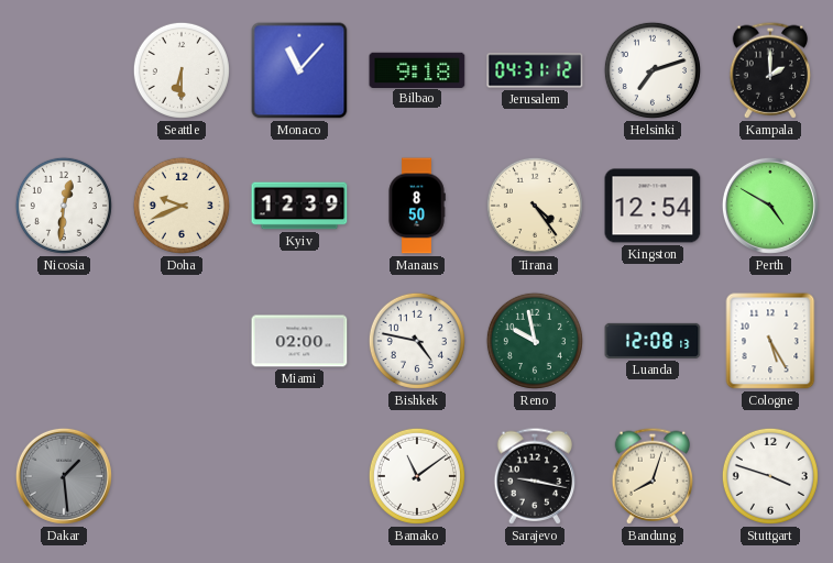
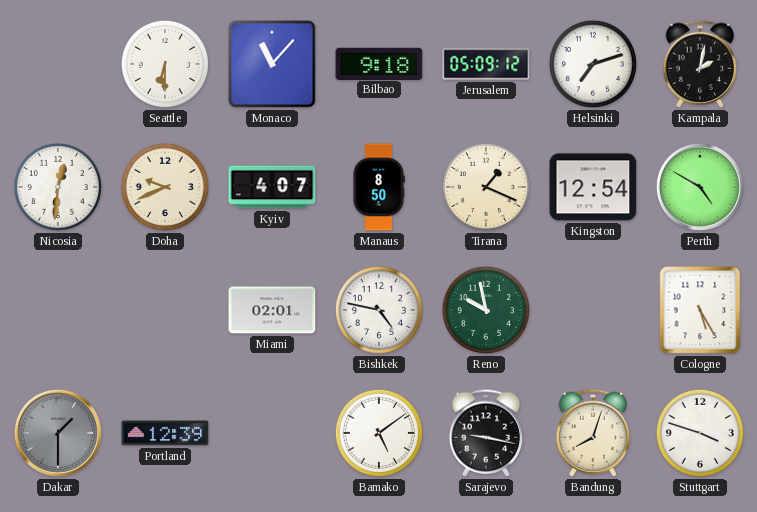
Jerusalem: 04:31 -> 05:09
Kampala: 2:00 -> 2:02
Kyiv: 12:39 -> 4:07
Tirana: 4:24 -> 1:19
Miami: 02:00 -> 02:01
Luanda: 12:08 -> none
Dakar: 1:29 -> 1:30
Portland: none -> 12:39
Bamako: 11:09 -> 5:09
